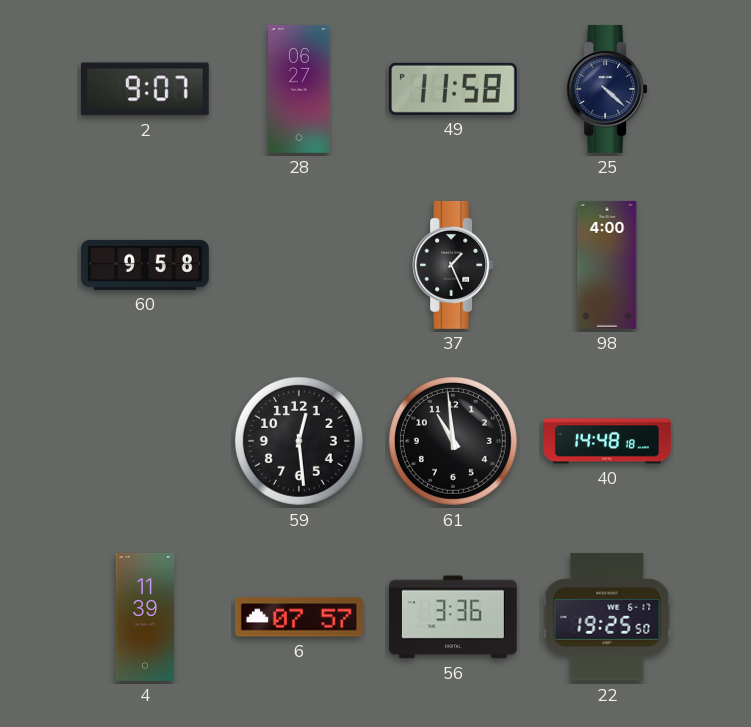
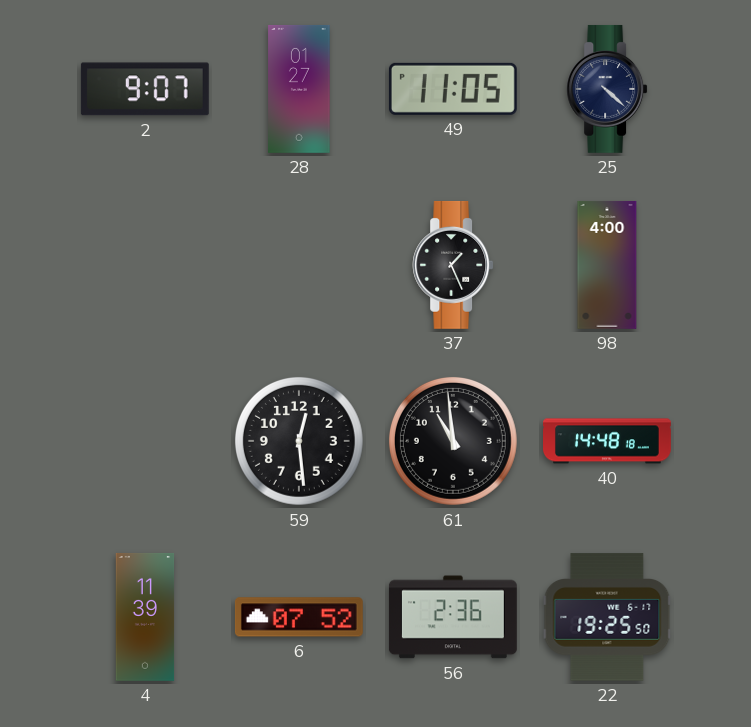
28: 06:27 -> 01:27
49: 11:58 -> 11:05
60: 9:58 -> none
6: 07:57 -> 07:52
56: 3:36 -> 2:36
